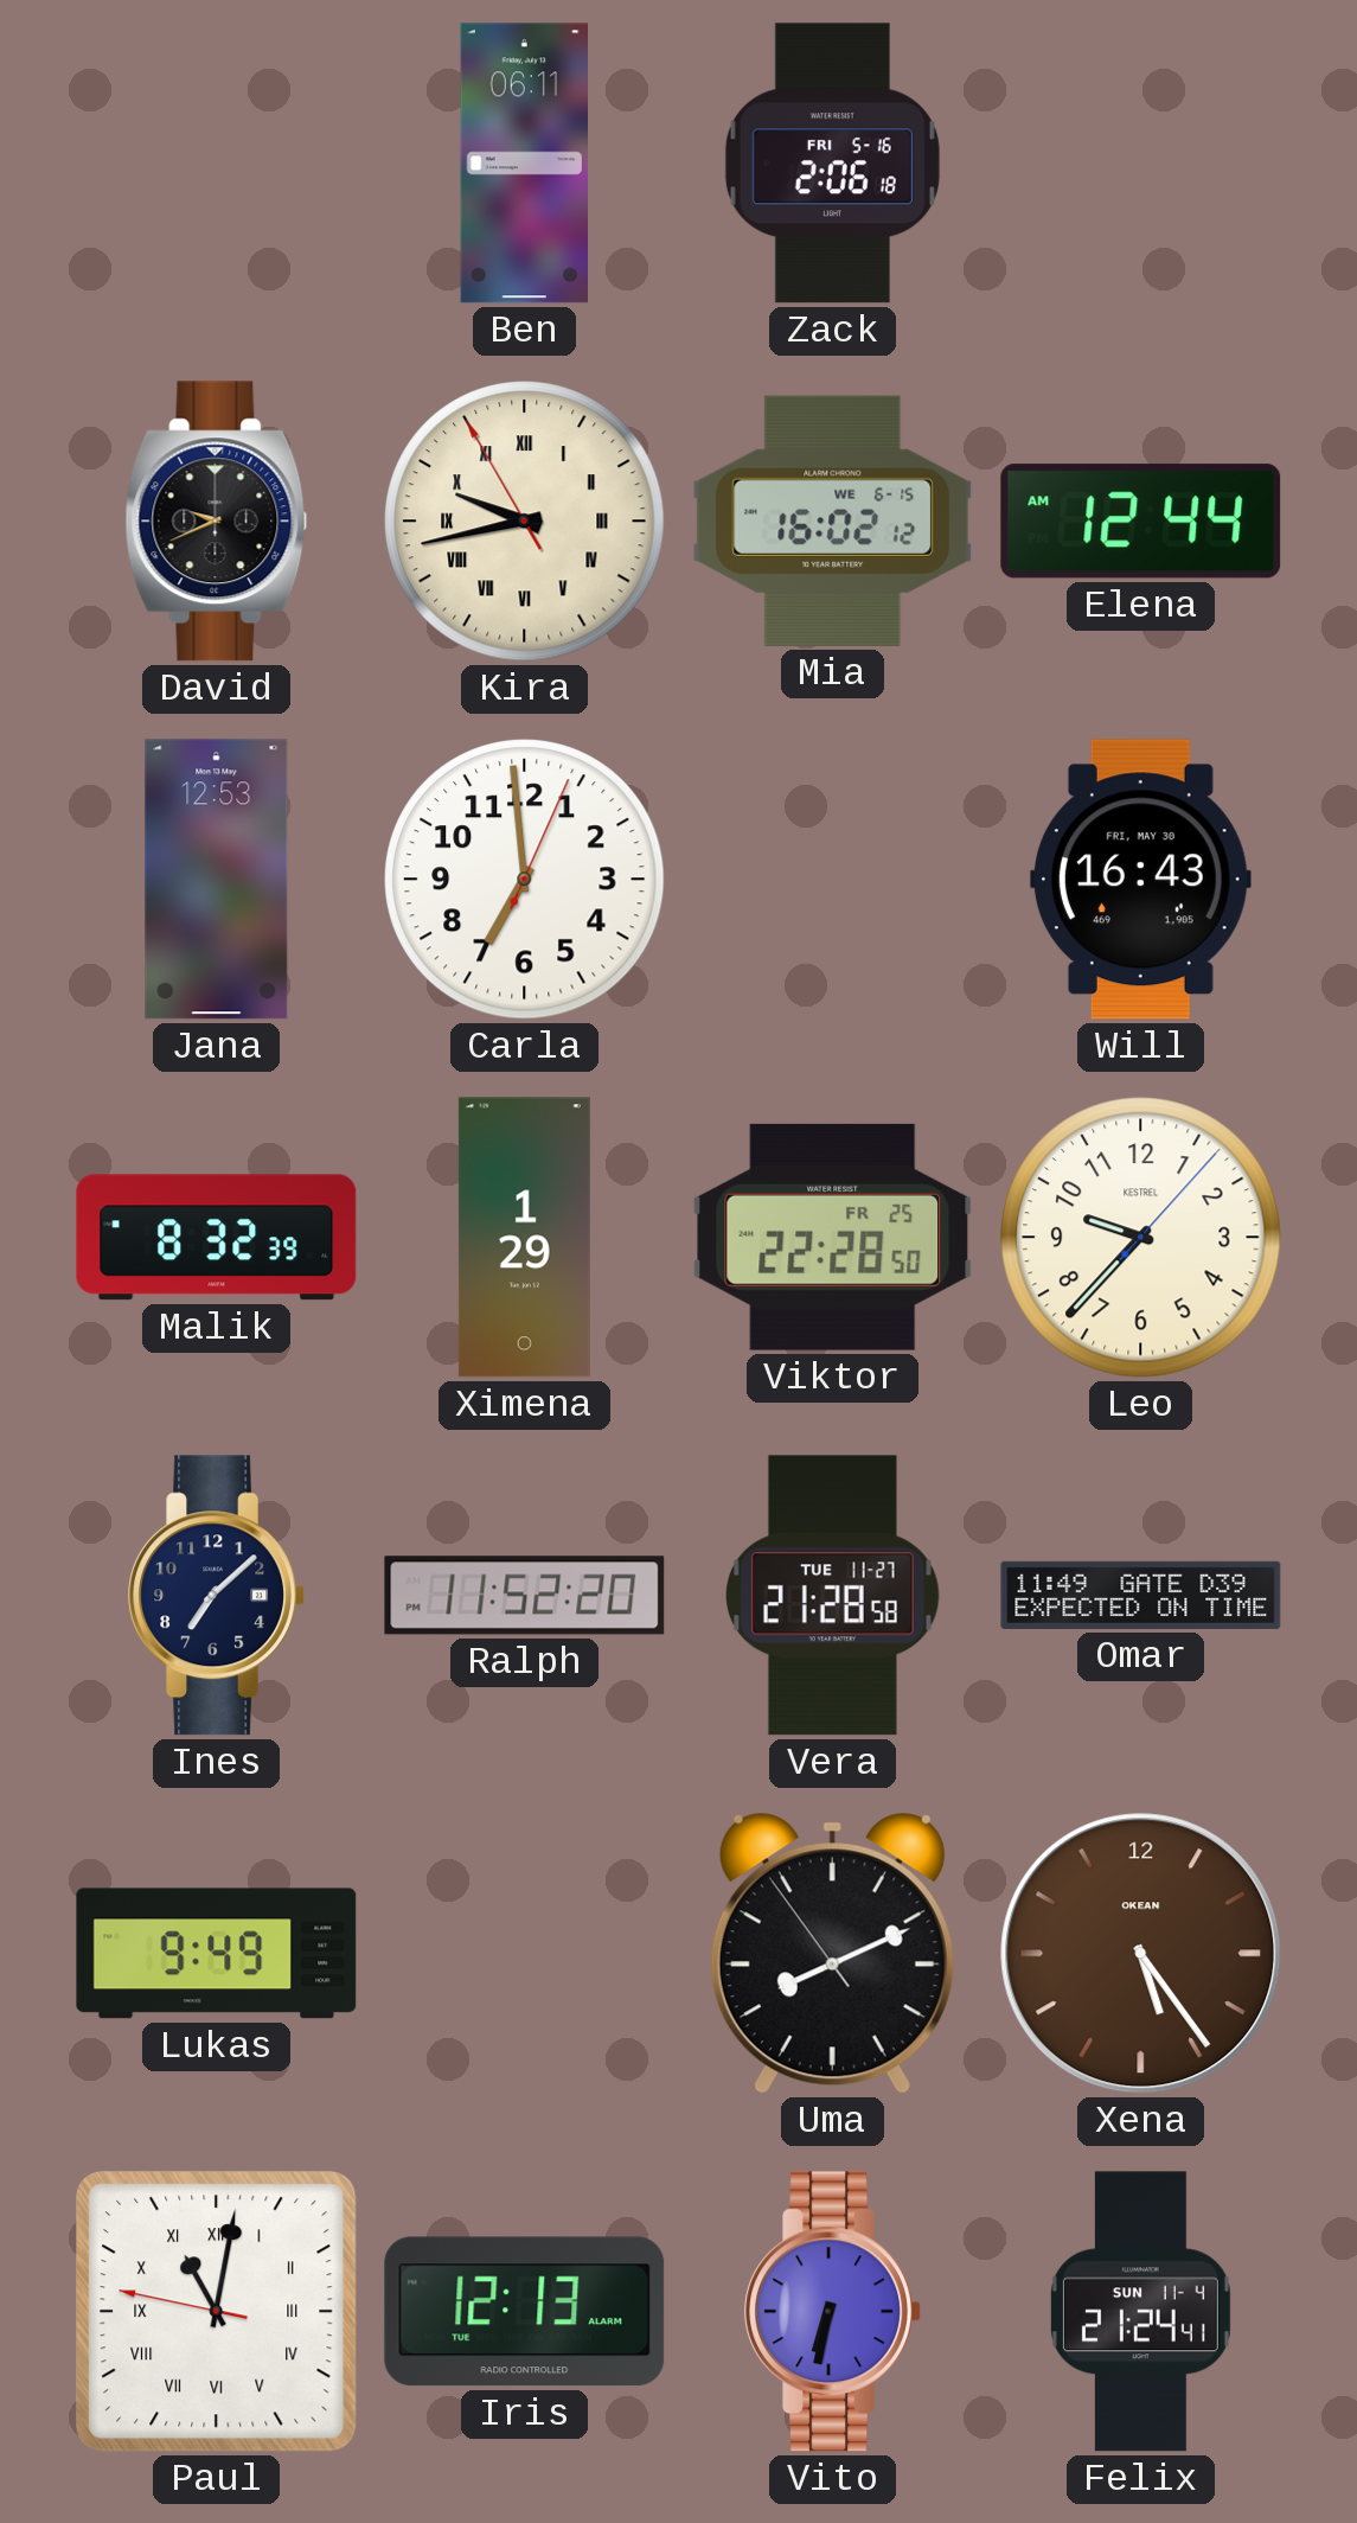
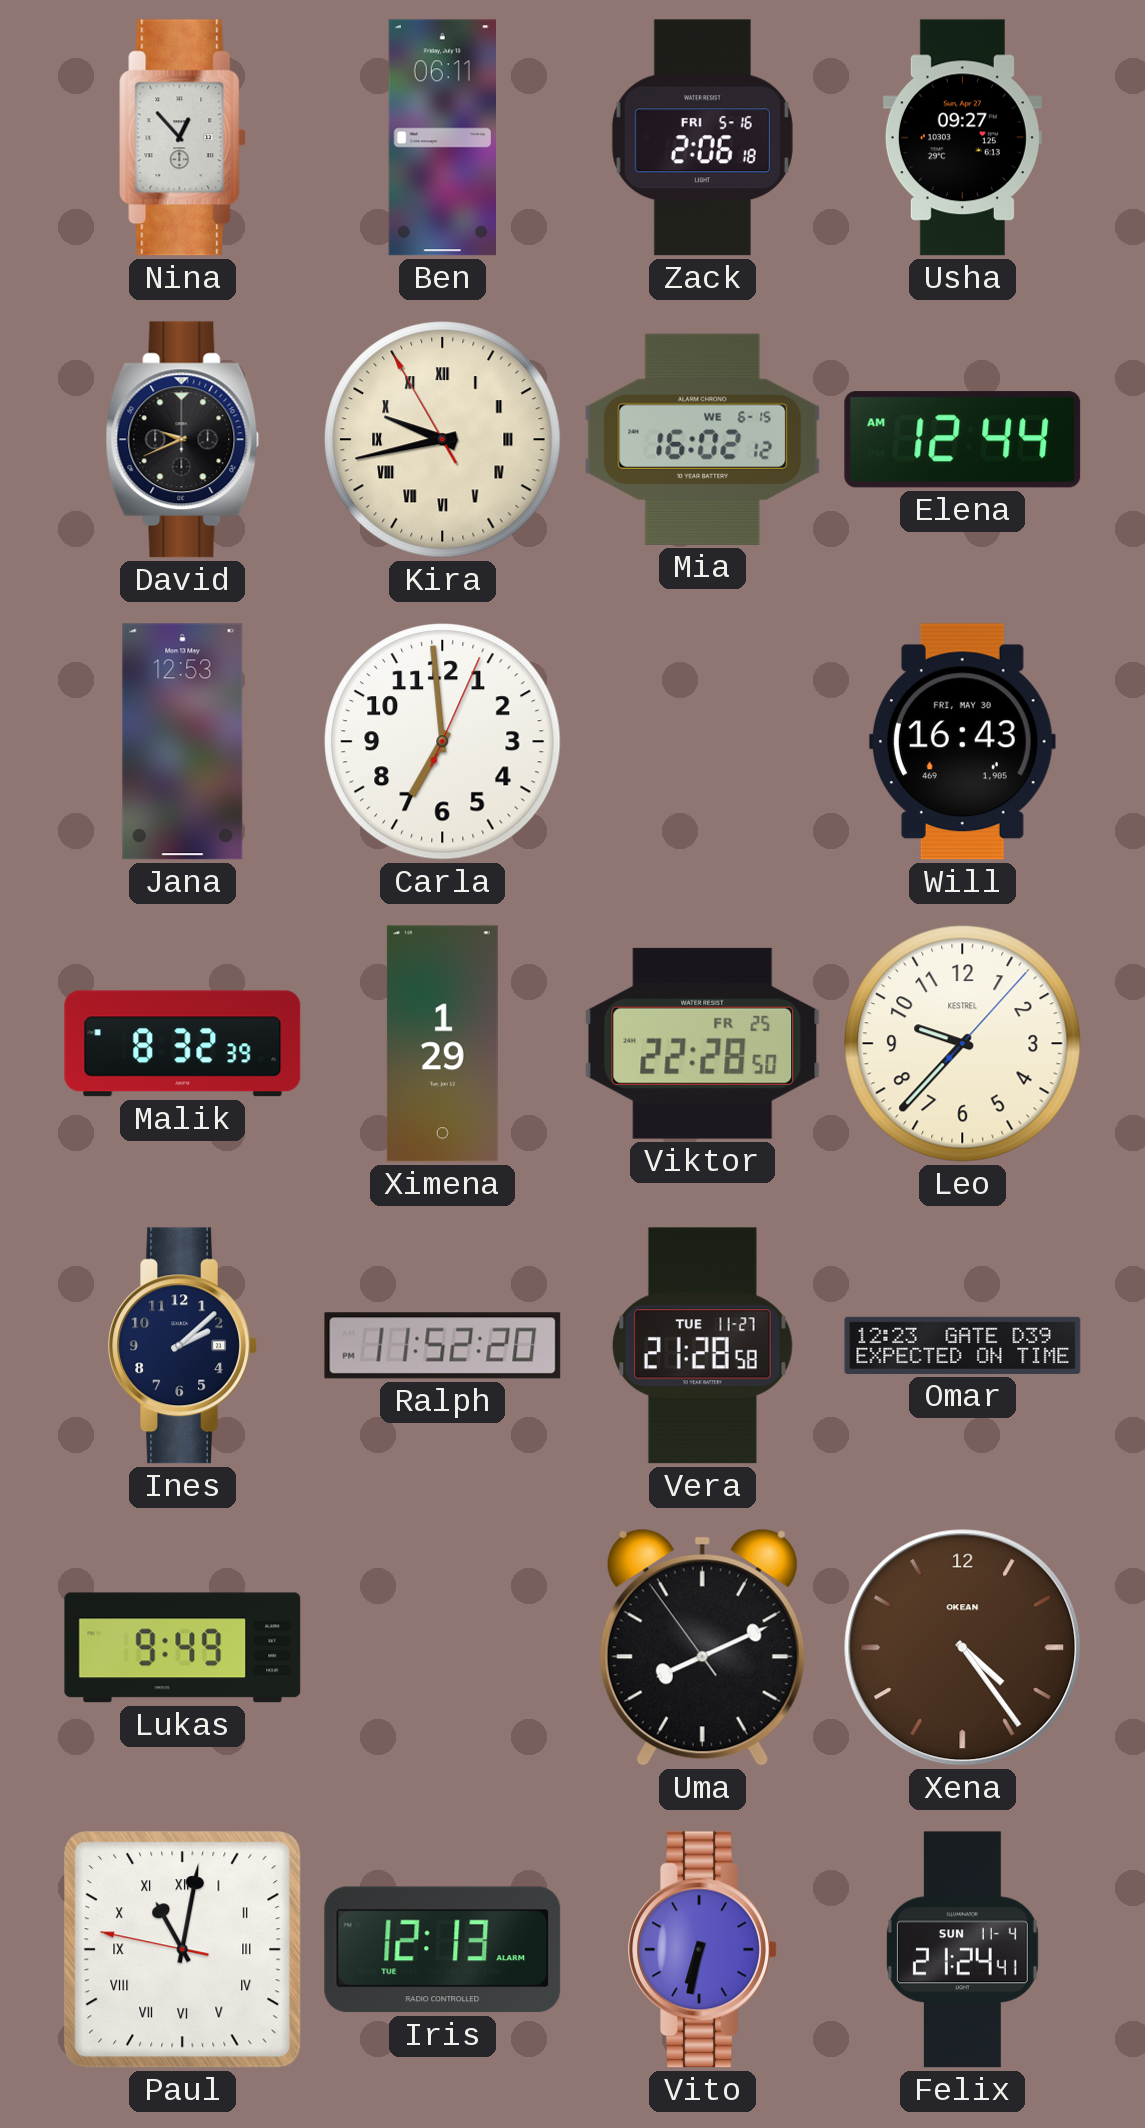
Nina: none -> 12:53
Usha: none -> 09:27
Ines: 7:08 -> 2:08
Omar: 11:49 -> 12:23
Xena: 5:24 -> 4:24
